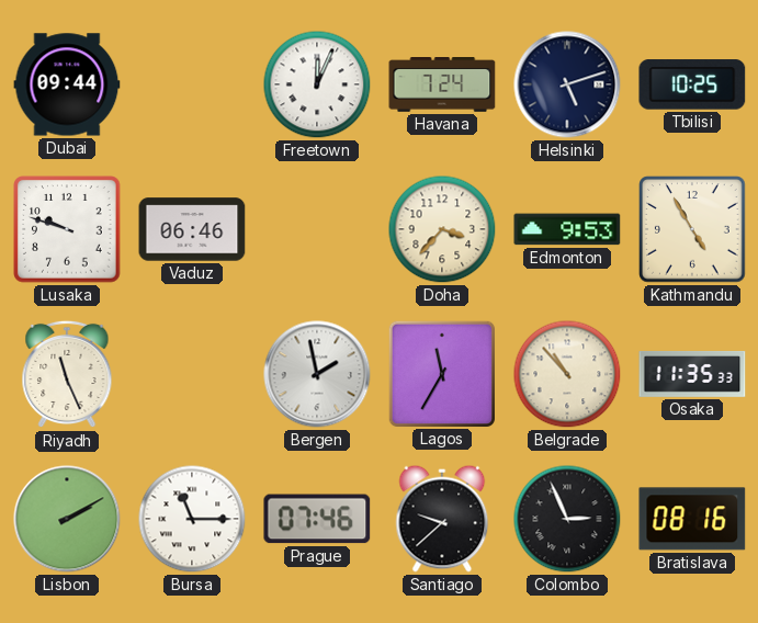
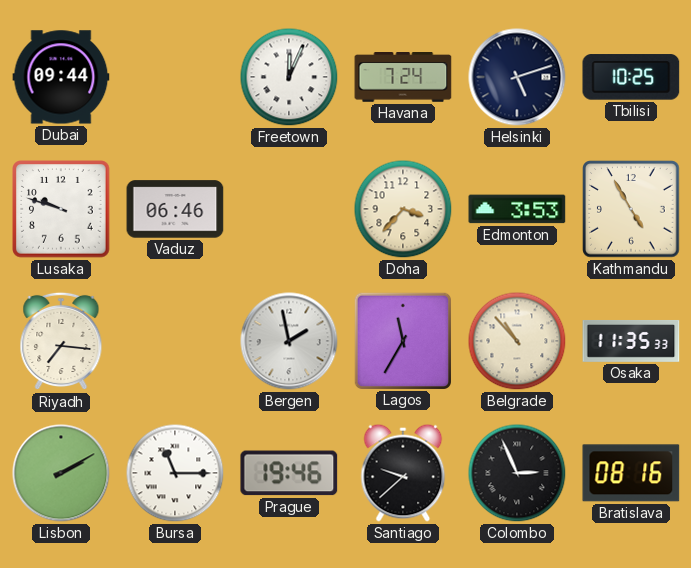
Edmonton: 9:53 -> 3:53
Riyadh: 11:26 -> 7:16
Prague: 07:46 -> 19:46
